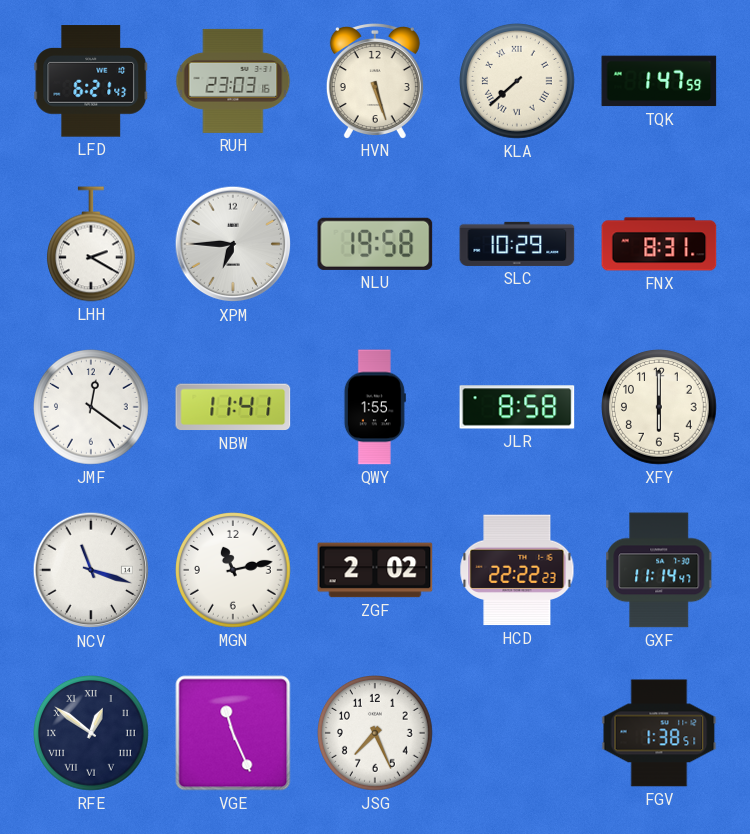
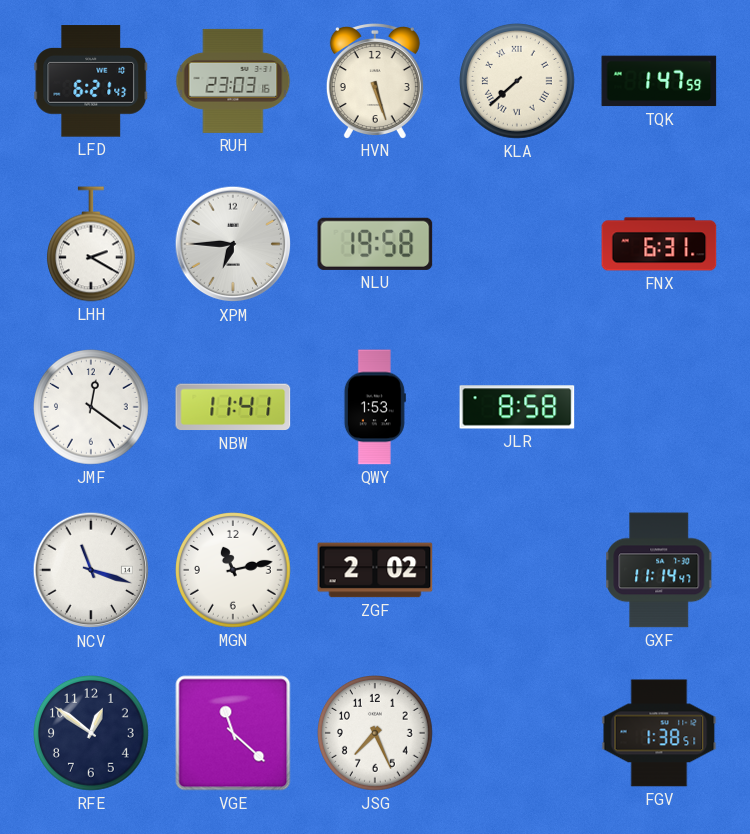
SLC: 10:29 -> none
FNX: 8:31 -> 6:31
QWY: 1:55 -> 1:53
XFY: 6:00 -> none
HCD: 22:22 -> none
RFE numerals: Roman -> Arabic
VGE: 11:26 -> 11:22
